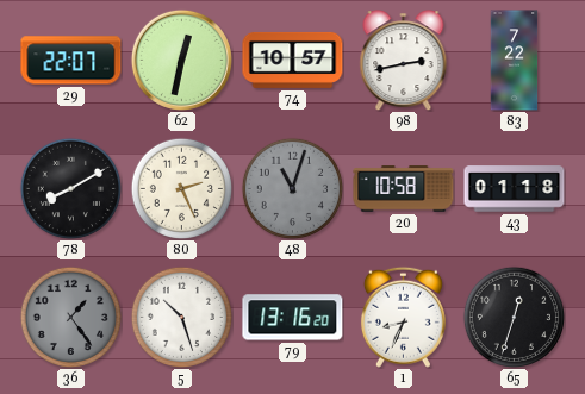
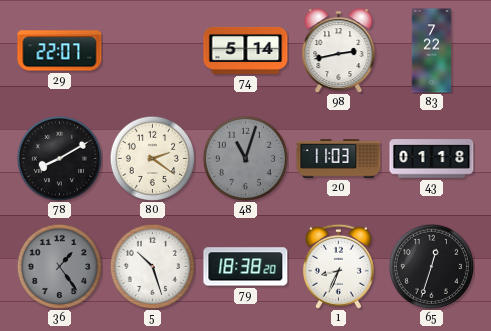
62: 12:32 -> none
74: 10:57 -> 5:14
80: 2:26 -> 2:21
20: 10:58 -> 11:03
79: 13:16 -> 18:38
